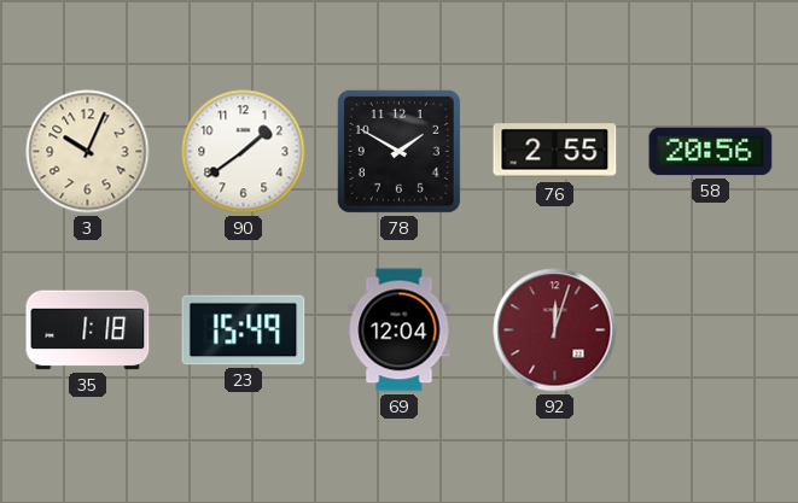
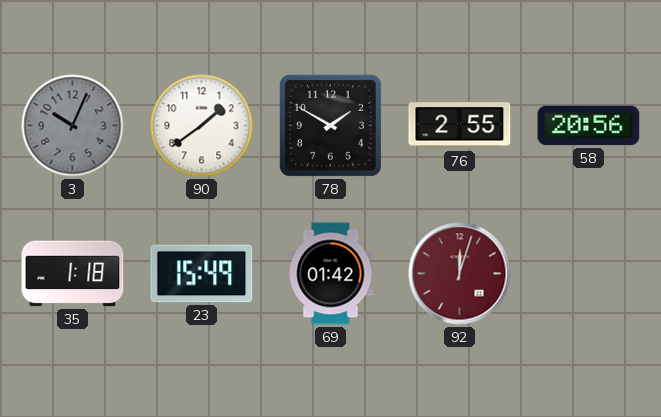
3 dial: cream -> grey
69: 12:04 -> 01:42
